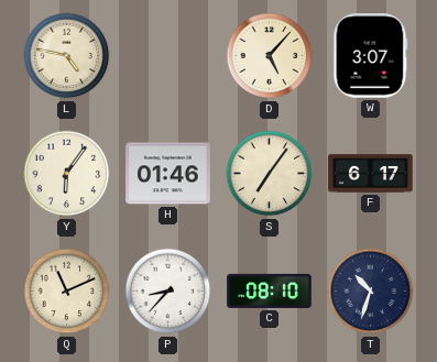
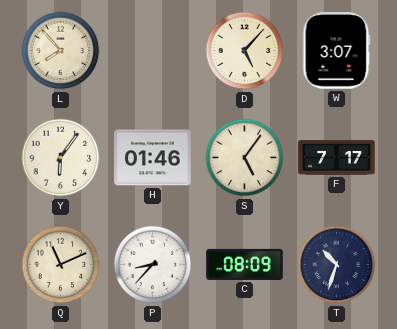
L: 4:47 -> 7:53
S: 7:06 -> 5:06
F: 6:17 -> 7:17
C: 08:10 -> 08:09
